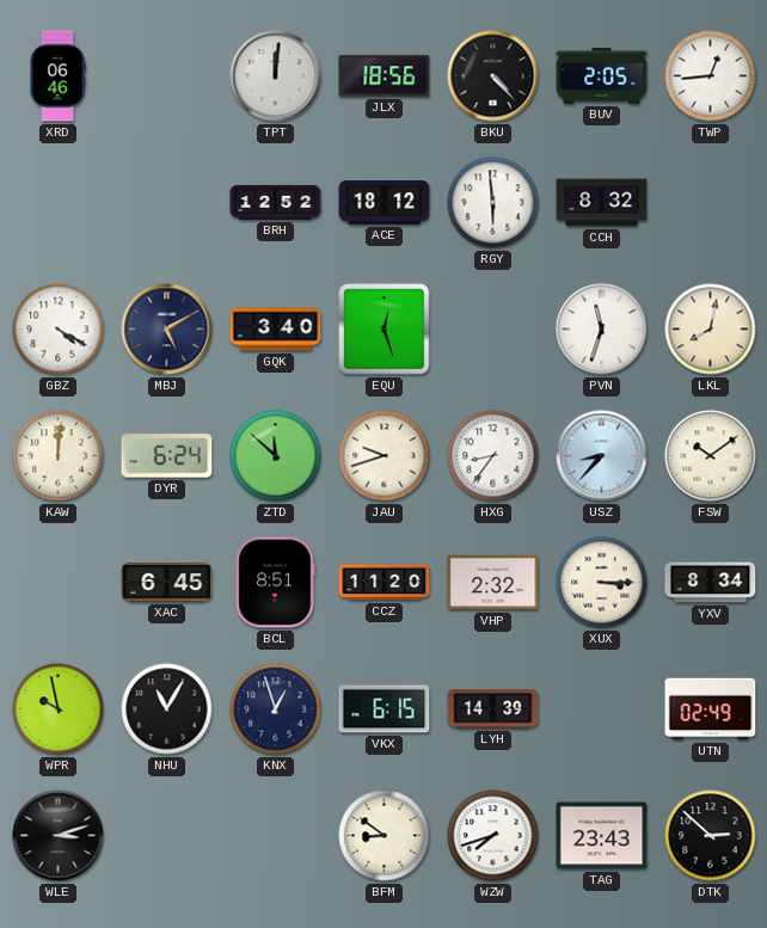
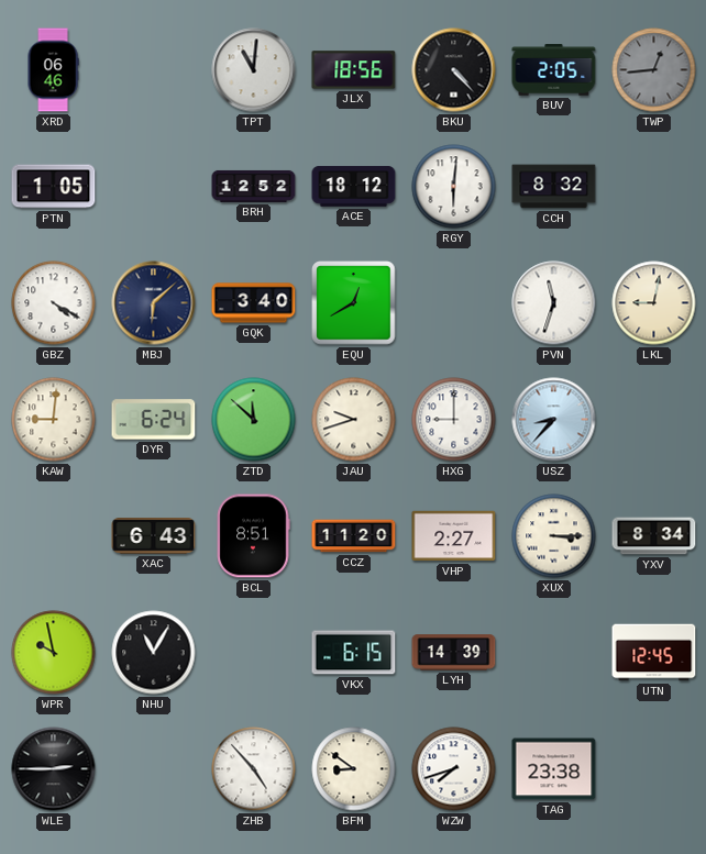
TPT: 12:01 -> 11:01
TWP dial: white -> grey
PTN: none -> 1:05
RGY: 5:59 -> 6:01
MBJ: 5:10 -> 6:08
EQU: 12:27 -> 12:40
LKL: 8:02 -> 9:02
KAW: 12:01 -> 9:01
HXG: 8:36 -> 9:00
FSW: 10:09 -> none
XAC: 6:45 -> 6:43
VHP: 2:32 -> 2:27
KNX: 12:57 -> none
UTN: 02:49 -> 12:45
WLE: 3:12 -> 2:45
ZHB: none -> 4:53
TAG: 23:43 -> 23:38
DTK: 2:52 -> none
